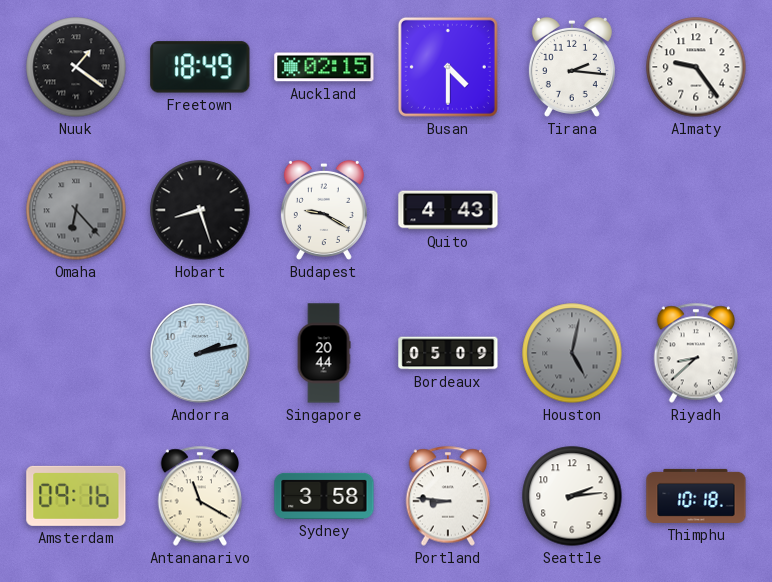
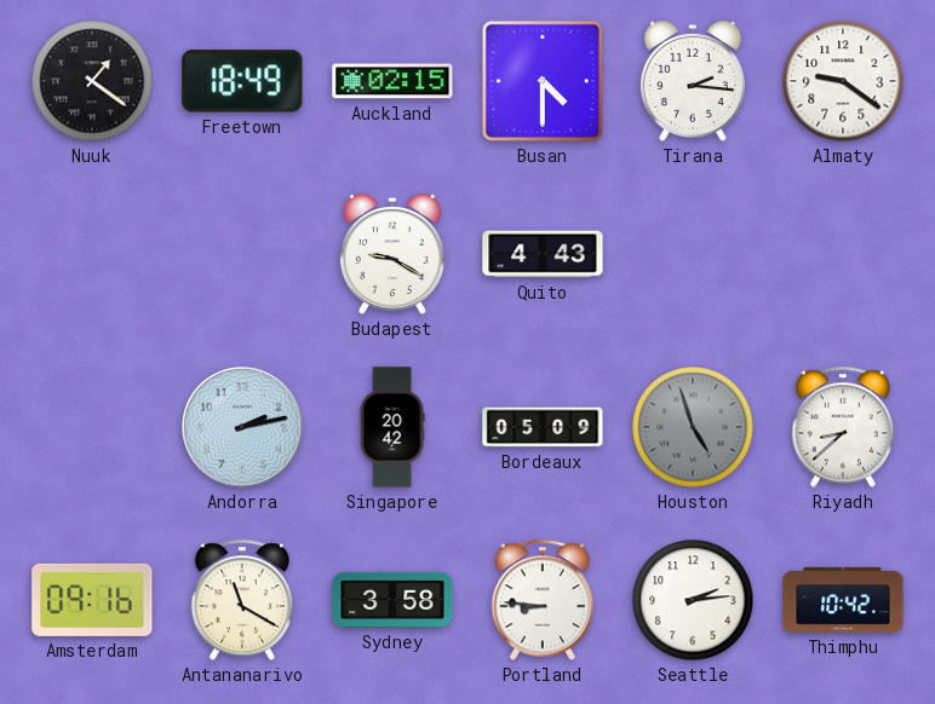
Almaty: 9:24 -> 9:21
Omaha: 6:23 -> none
Hobart: 8:27 -> none
Singapore: 20:44 -> 20:42
Houston: 5:02 -> 4:57
Thimphu: 10:18 -> 10:42
